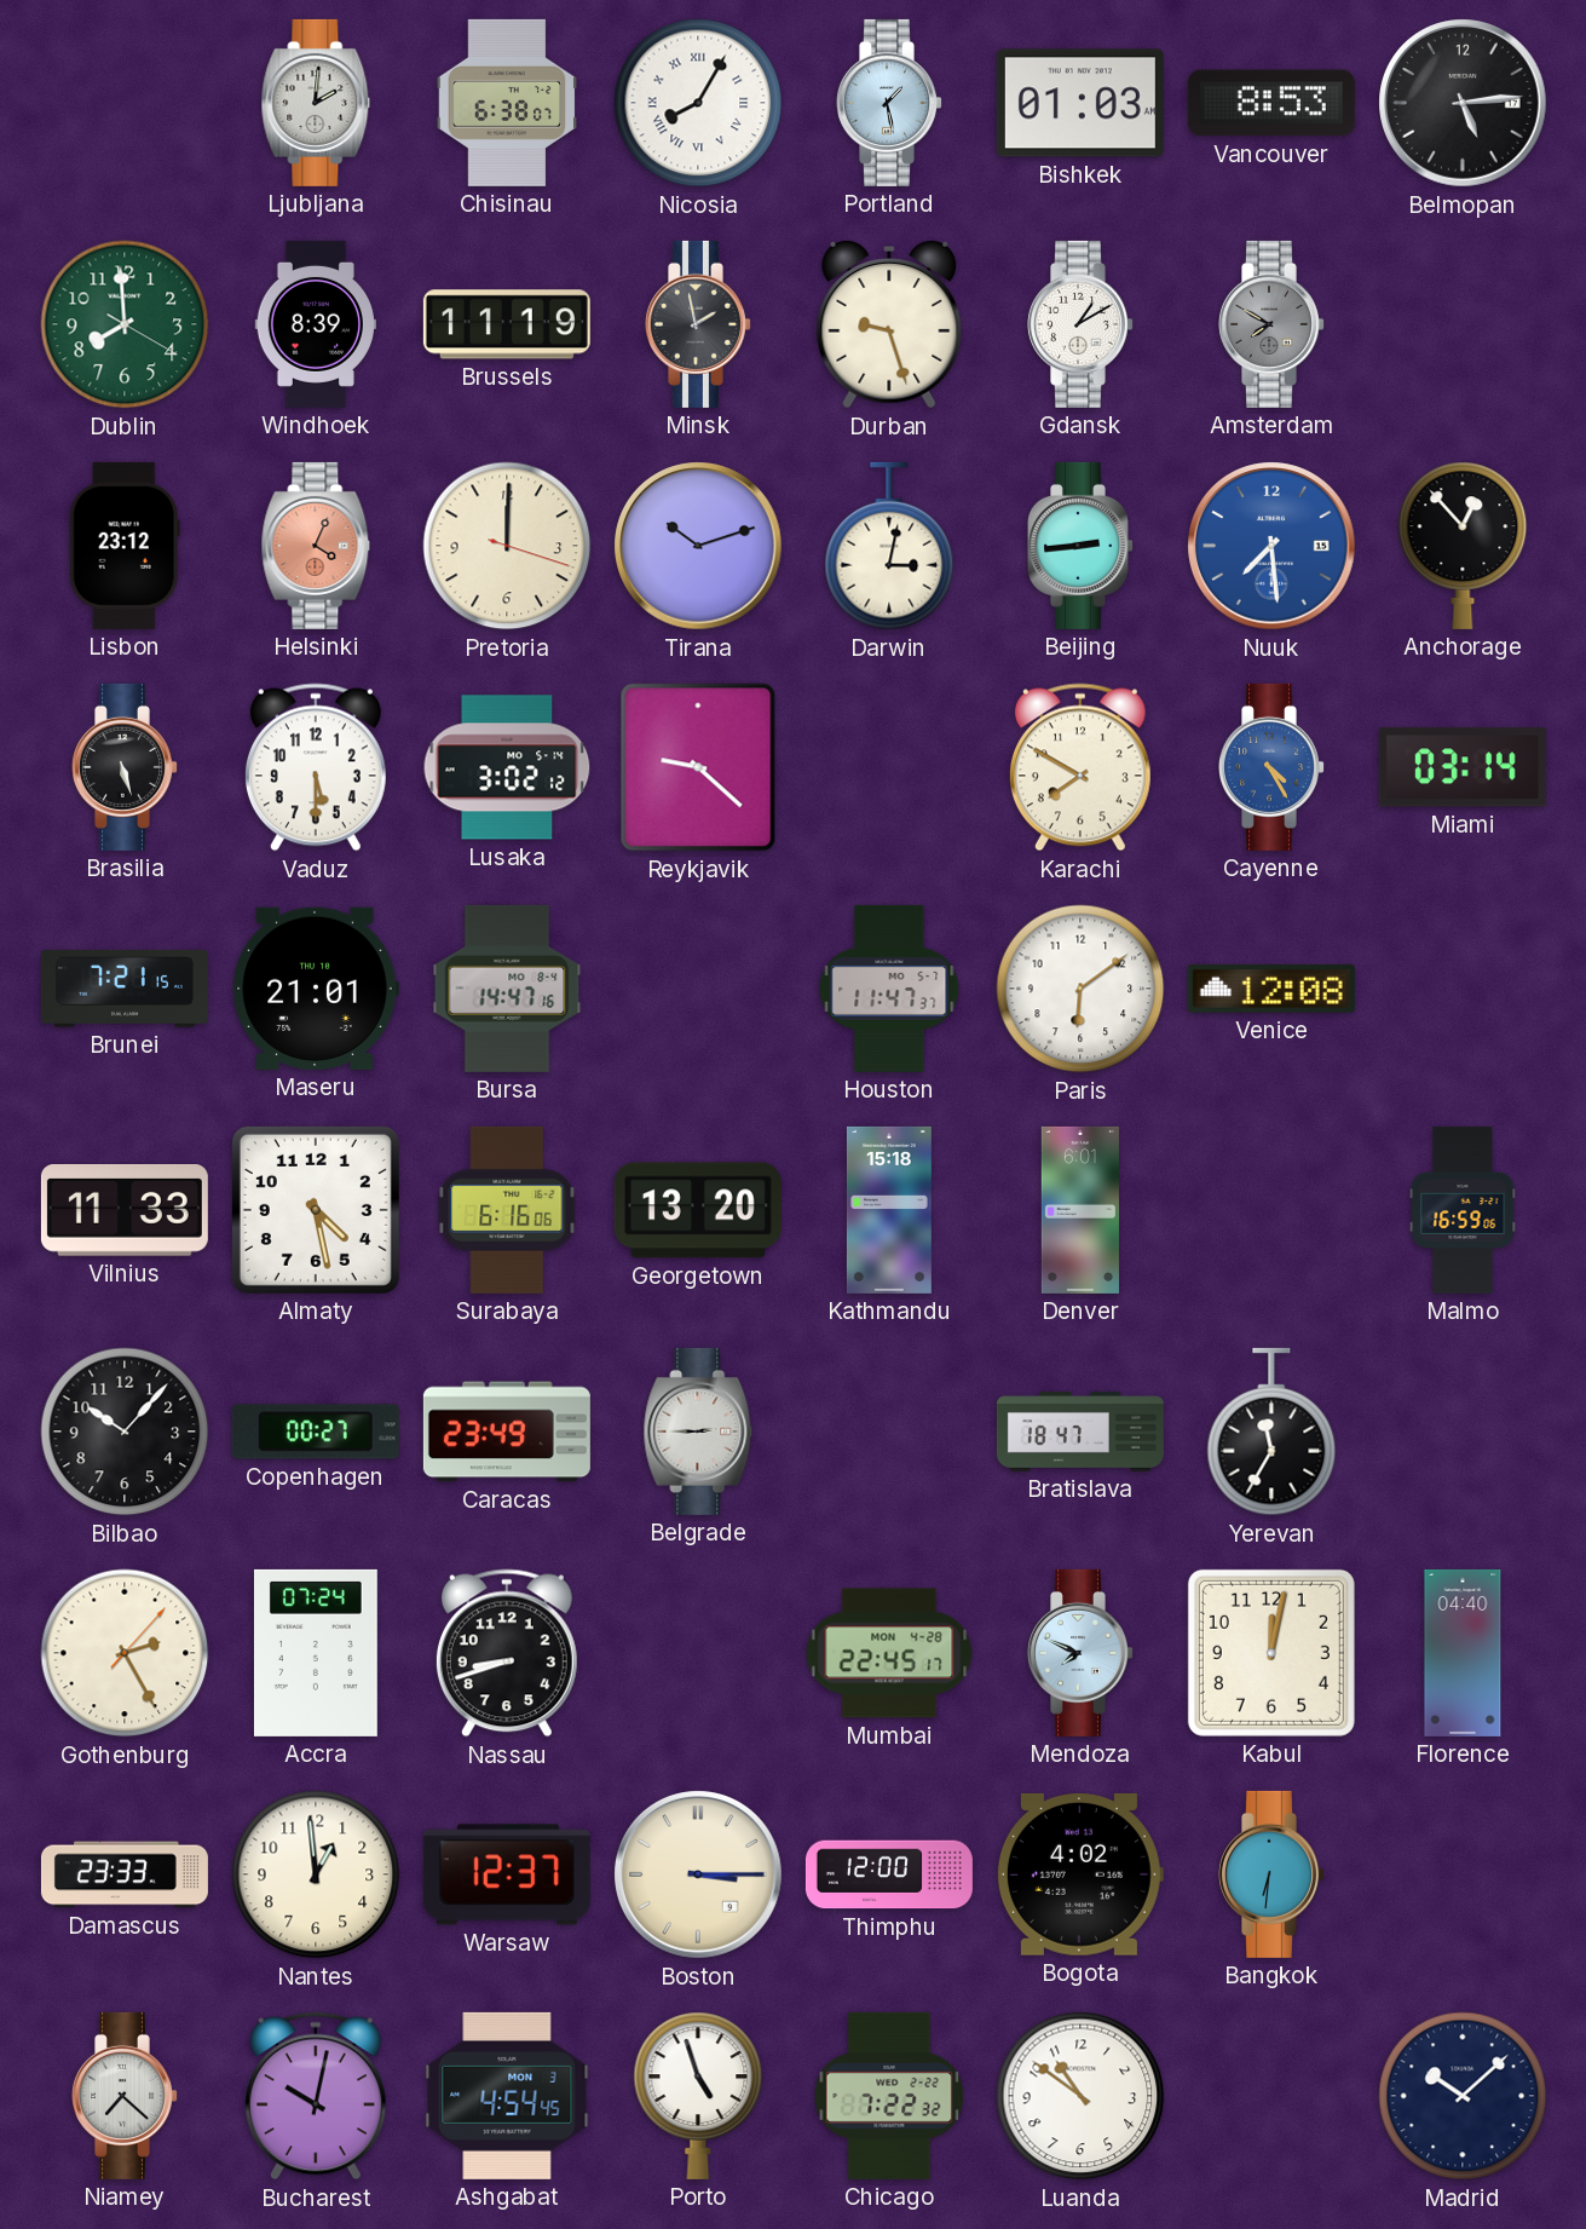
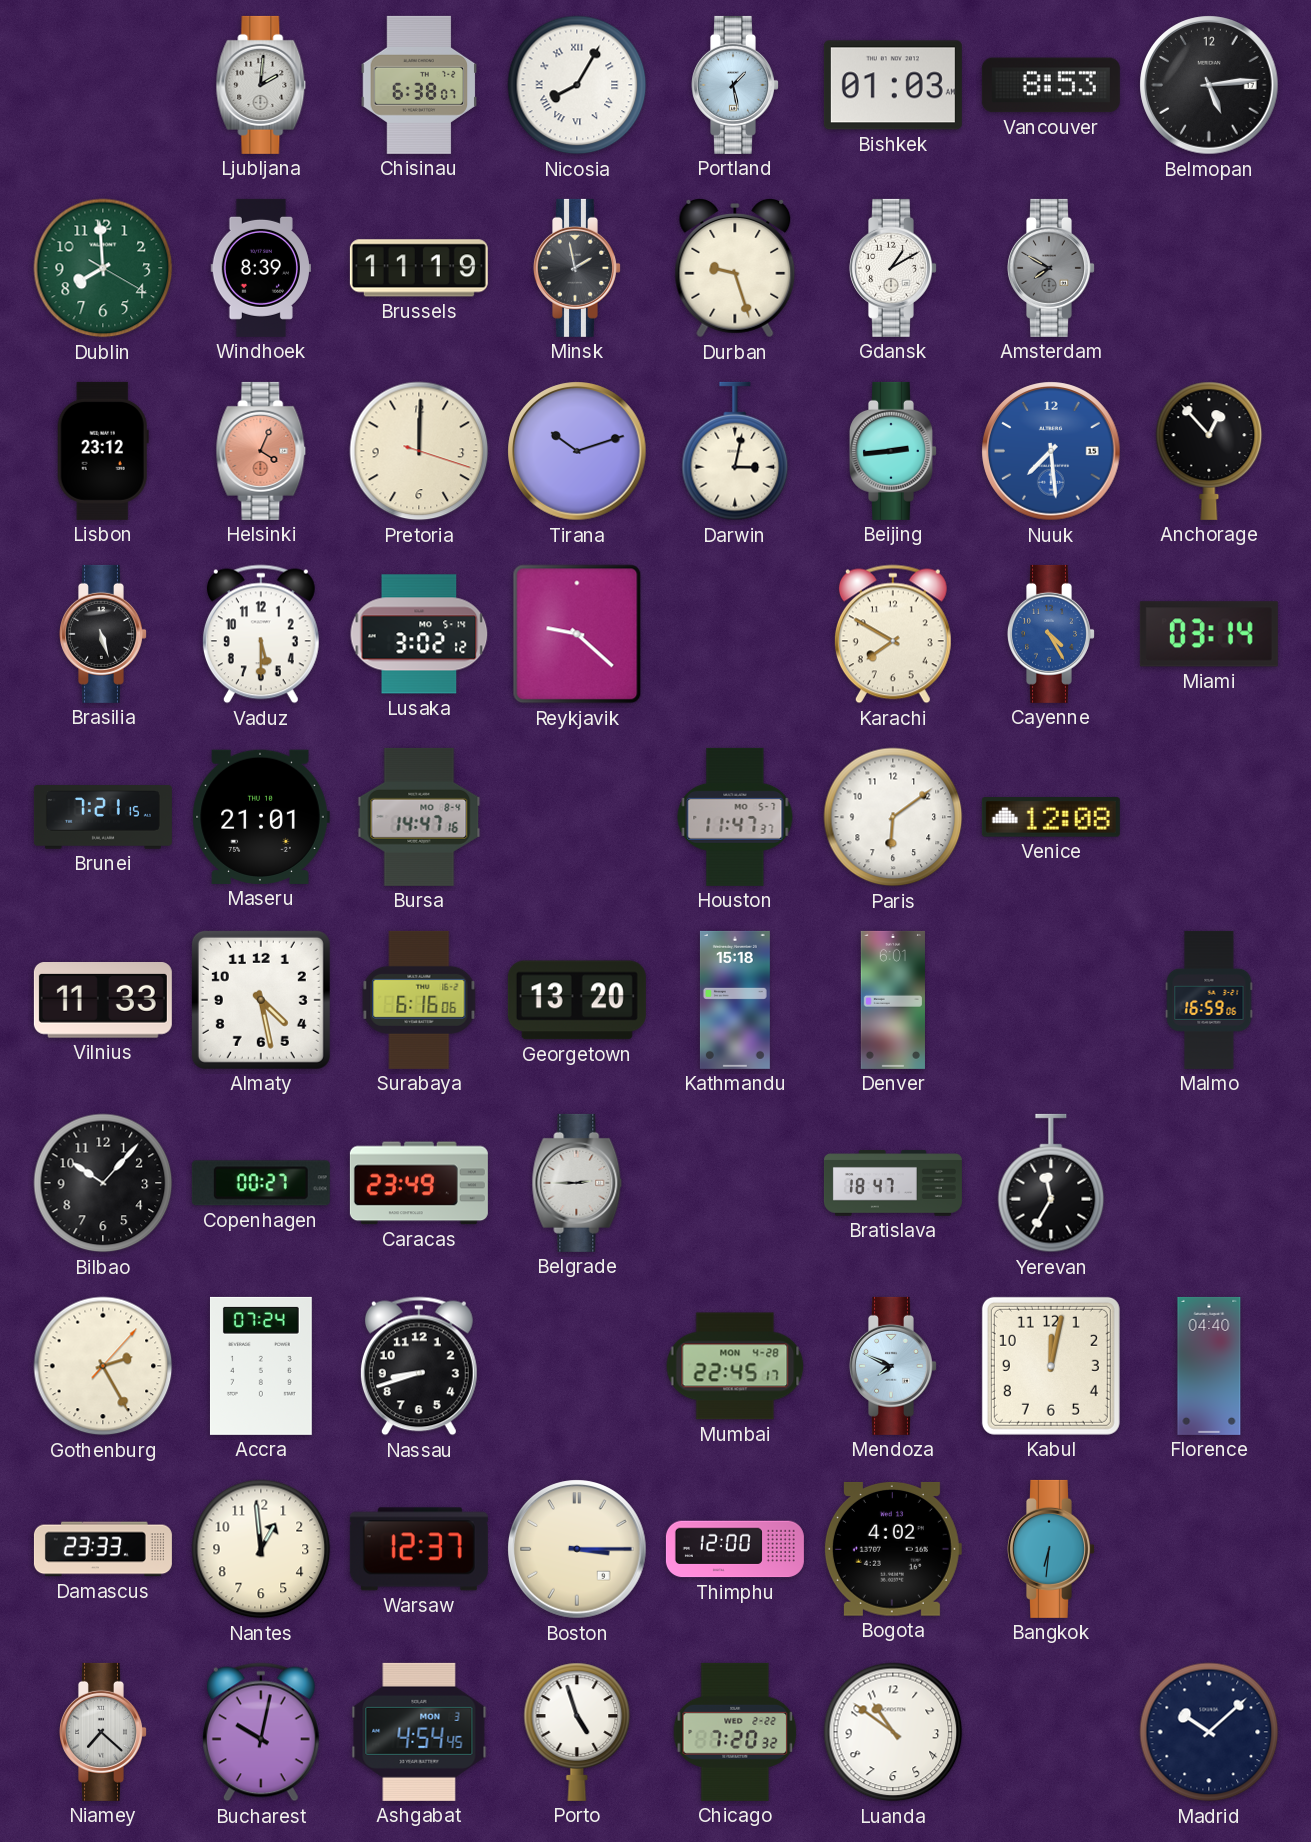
Chicago: 7:22 -> 7:20
